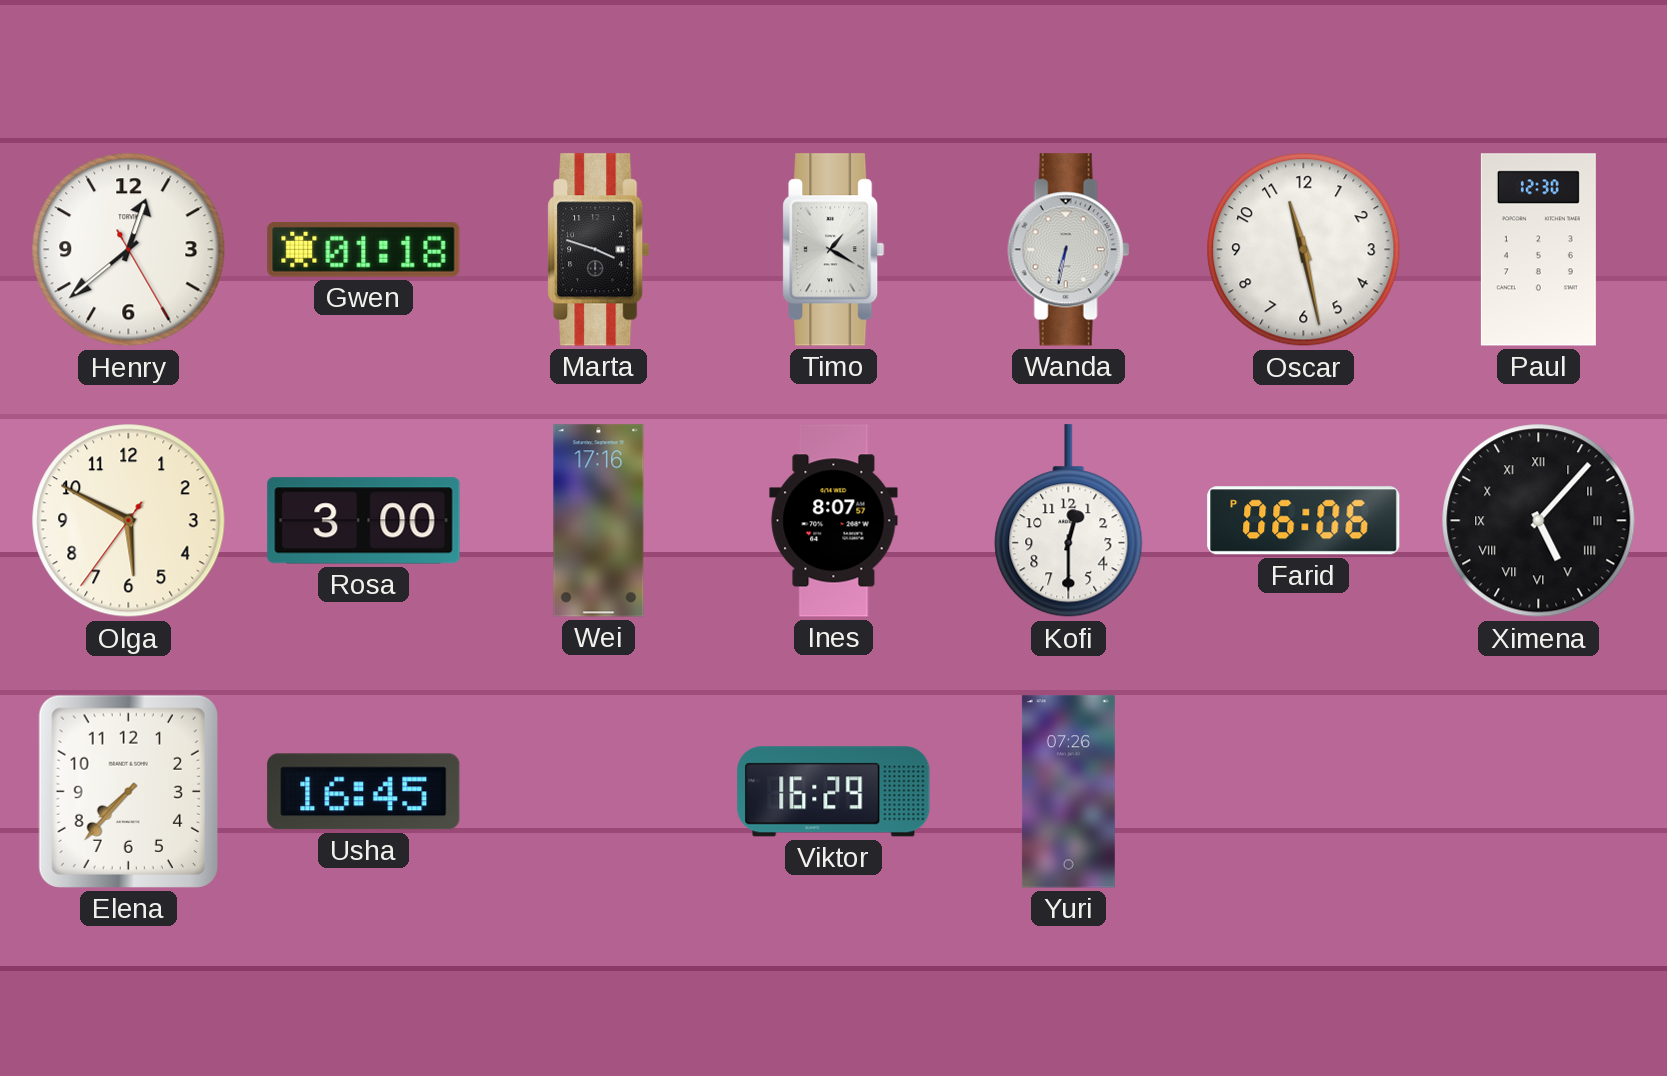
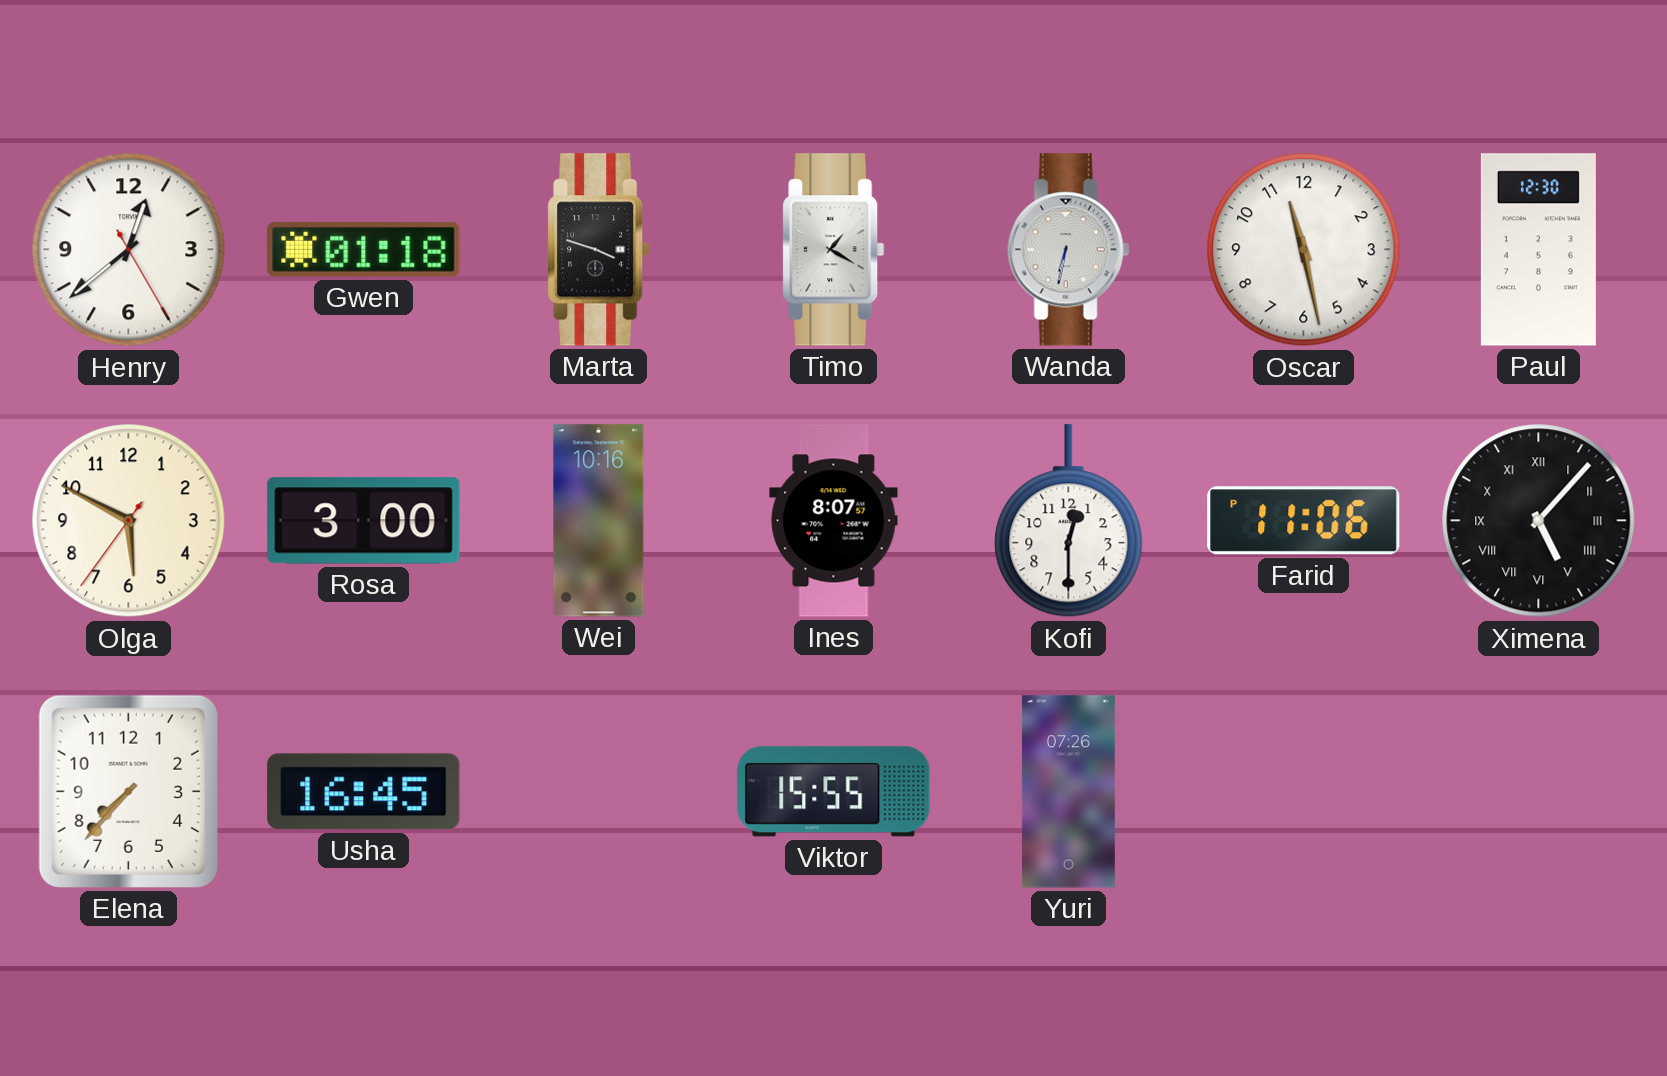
Wei: 17:16 -> 10:16
Farid: 06:06 -> 11:06
Viktor: 16:29 -> 15:55
